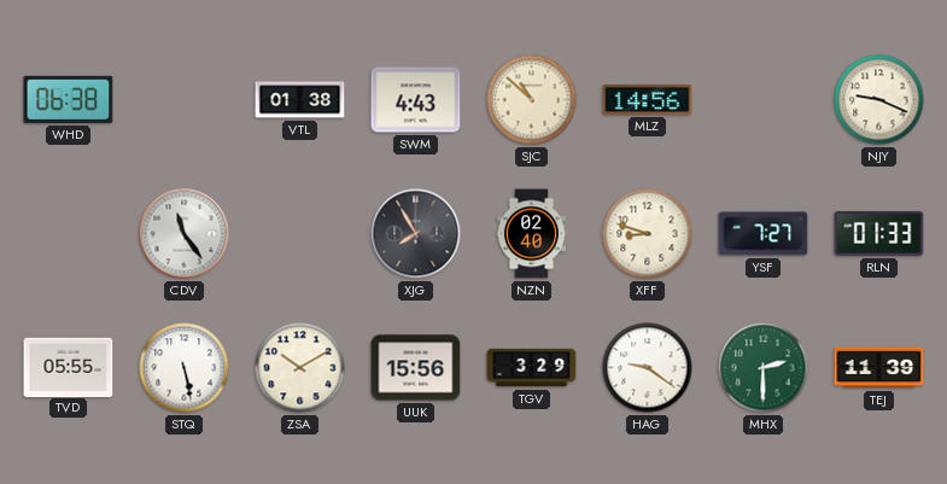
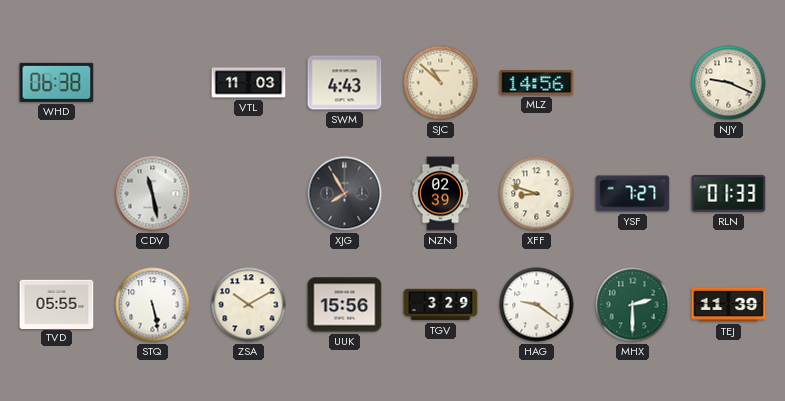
VTL: 01:38 -> 11:03
CDV: 11:24 -> 11:28
NZN: 02:40 -> 02:39
